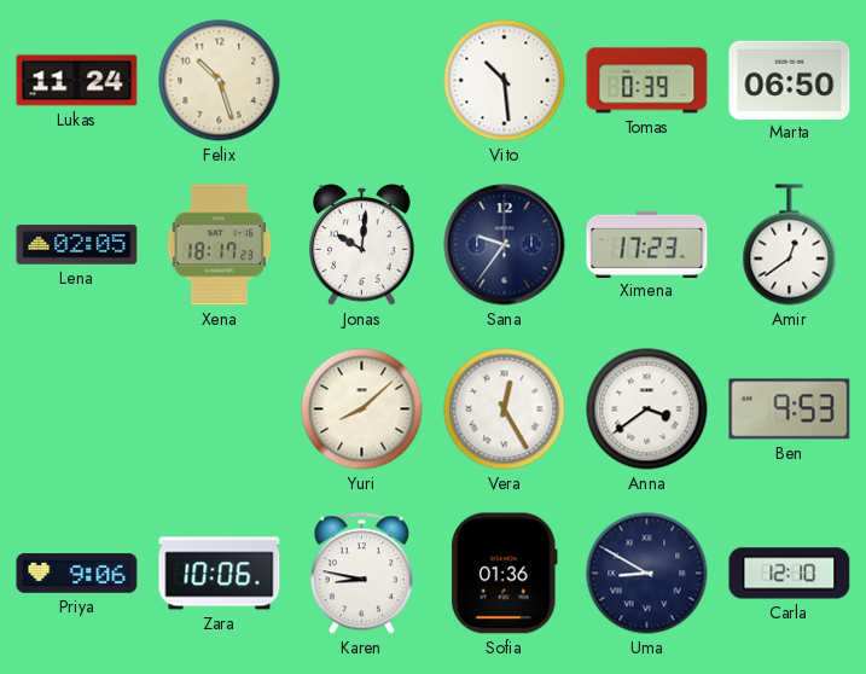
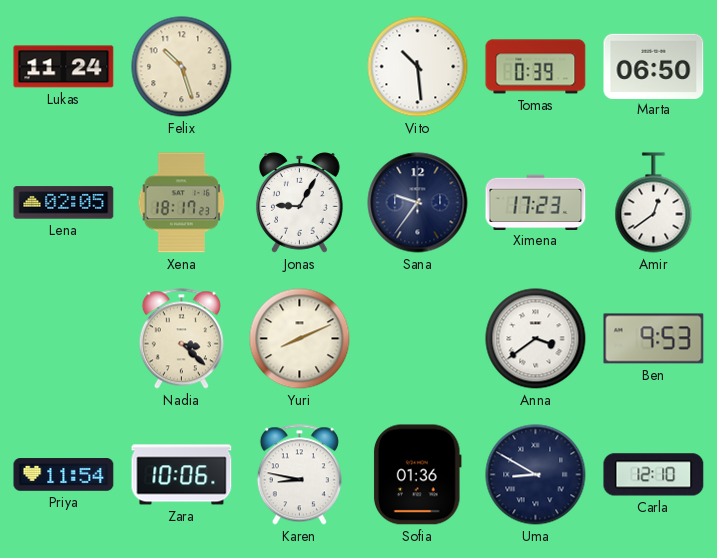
Jonas: 10:01 -> 9:05
Nadia: none -> 3:22
Yuri: 8:08 -> 8:11
Vera: 12:25 -> none
Priya: 9:06 -> 11:54
